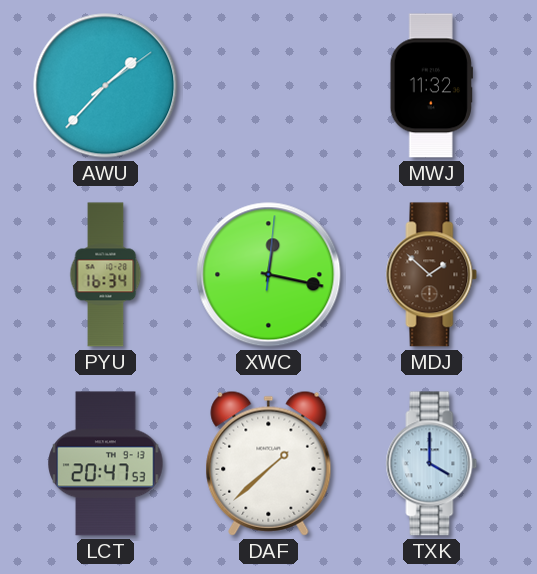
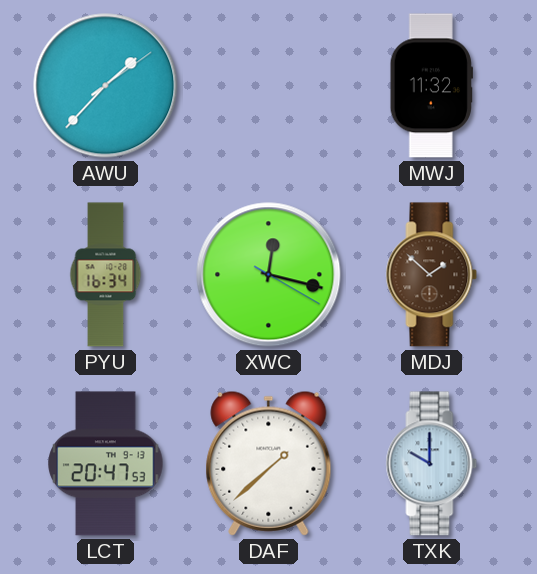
XWC: 12:17:01 -> 12:17:20
TXK: 4:00 -> 10:00
